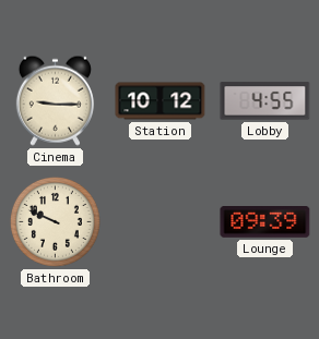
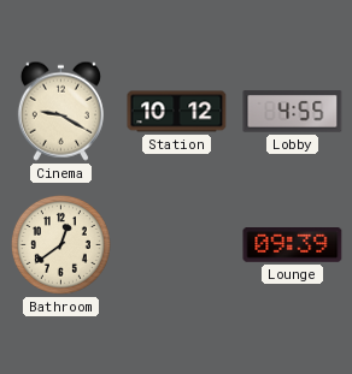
Cinema: 9:15 -> 9:20
Bathroom: 9:49 -> 12:39
